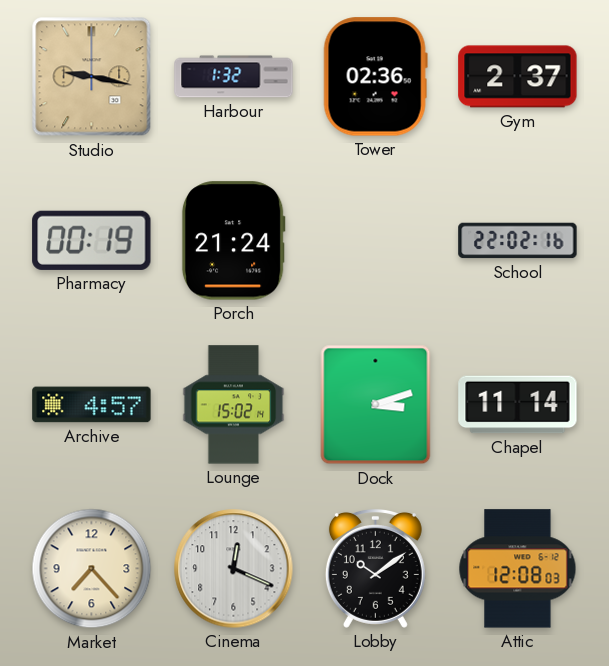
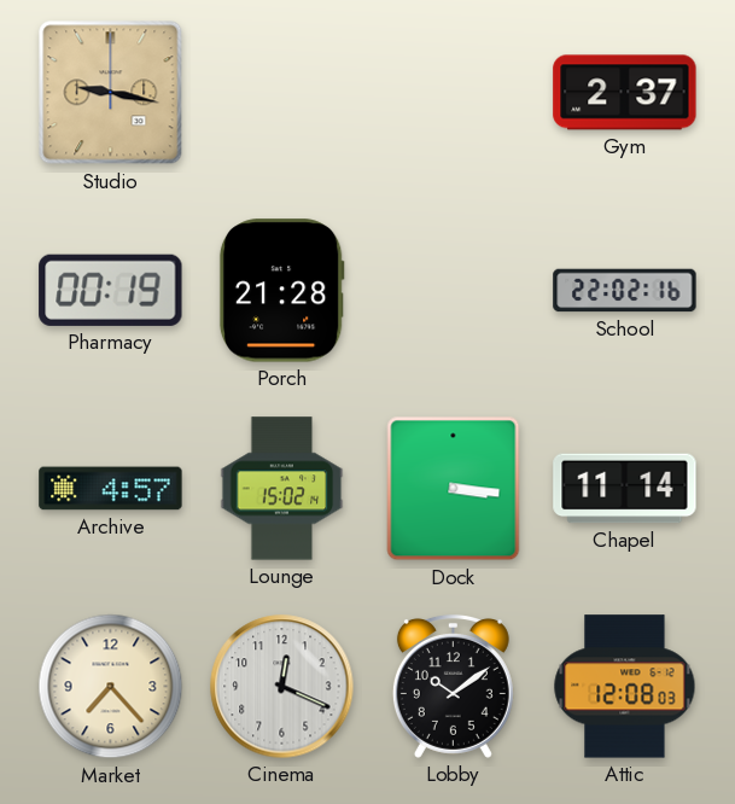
Harbour: 1:32 -> none
Tower: 02:36 -> none
Porch: 21:24 -> 21:28
Dock: 3:12 -> 3:16
